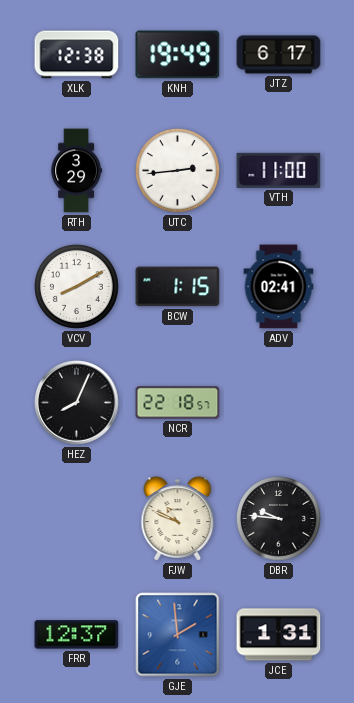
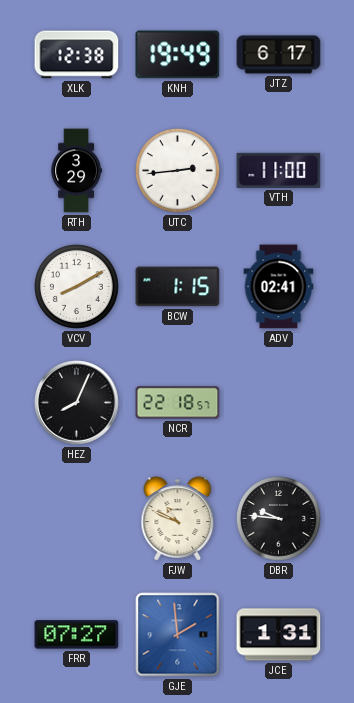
FRR: 12:37 -> 07:27
